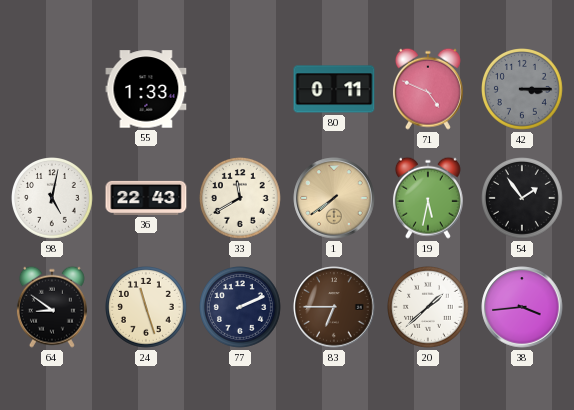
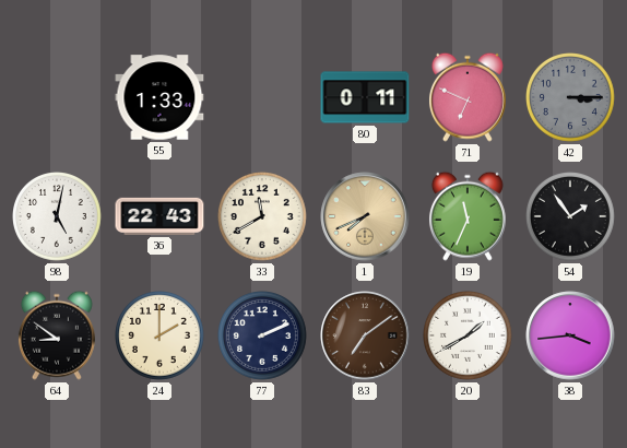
71: 4:49 -> 6:49
1: 7:39 -> 7:41
19: 5:32 -> 11:34
24: 11:27 -> 2:00
83: 6:45 -> 7:09
20: 1:38 -> 1:40
